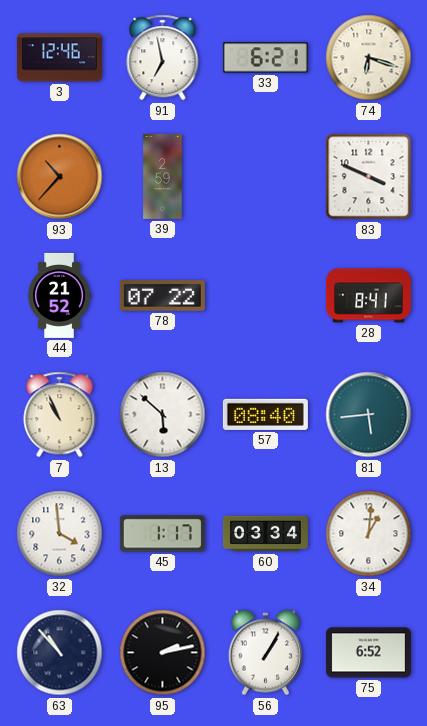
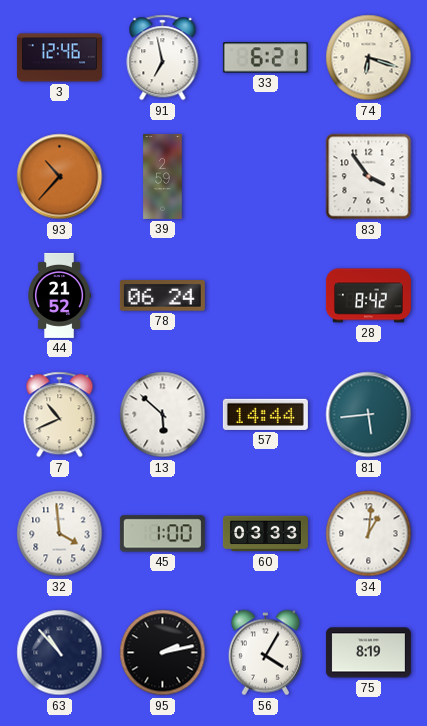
83: 3:49 -> 3:54
78: 07:22 -> 06:24
28: 8:41 -> 8:42
7: 10:56 -> 10:41
57: 08:40 -> 14:44
45: 1:17 -> 1:00
60: 03:34 -> 03:33
56: 1:05 -> 4:05
75: 6:52 -> 8:19
